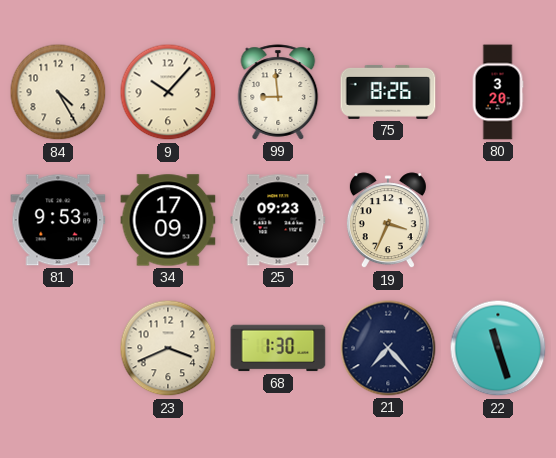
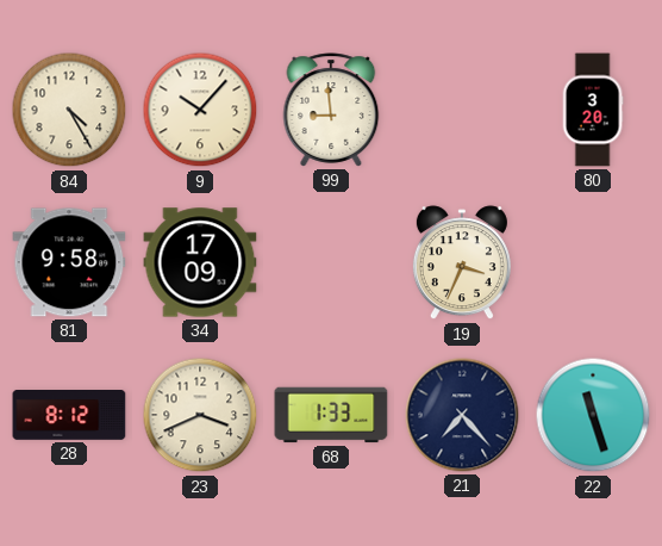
75: 8:26 -> none
81: 9:53 -> 9:58
25: 09:23 -> none
28: none -> 8:12
68: 1:30 -> 1:33
